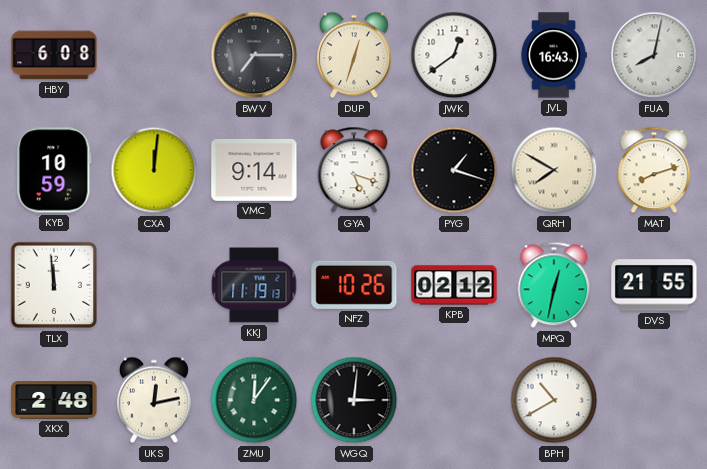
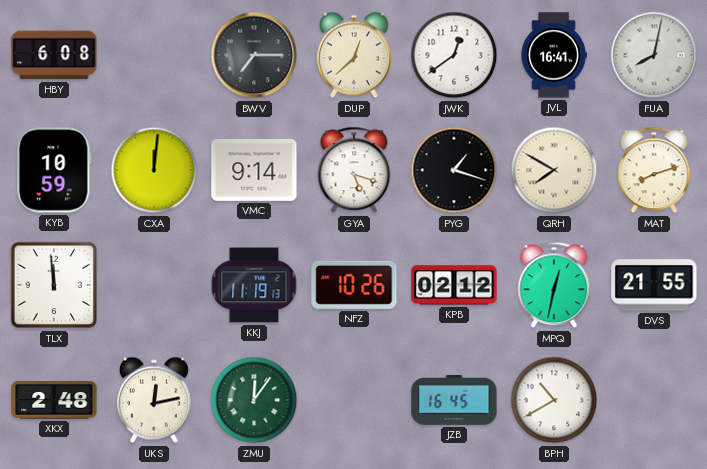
DUP: 12:33 -> 12:38
JVL: 16:43 -> 16:41
WGQ: 3:01 -> none
JZB: none -> 16:45
